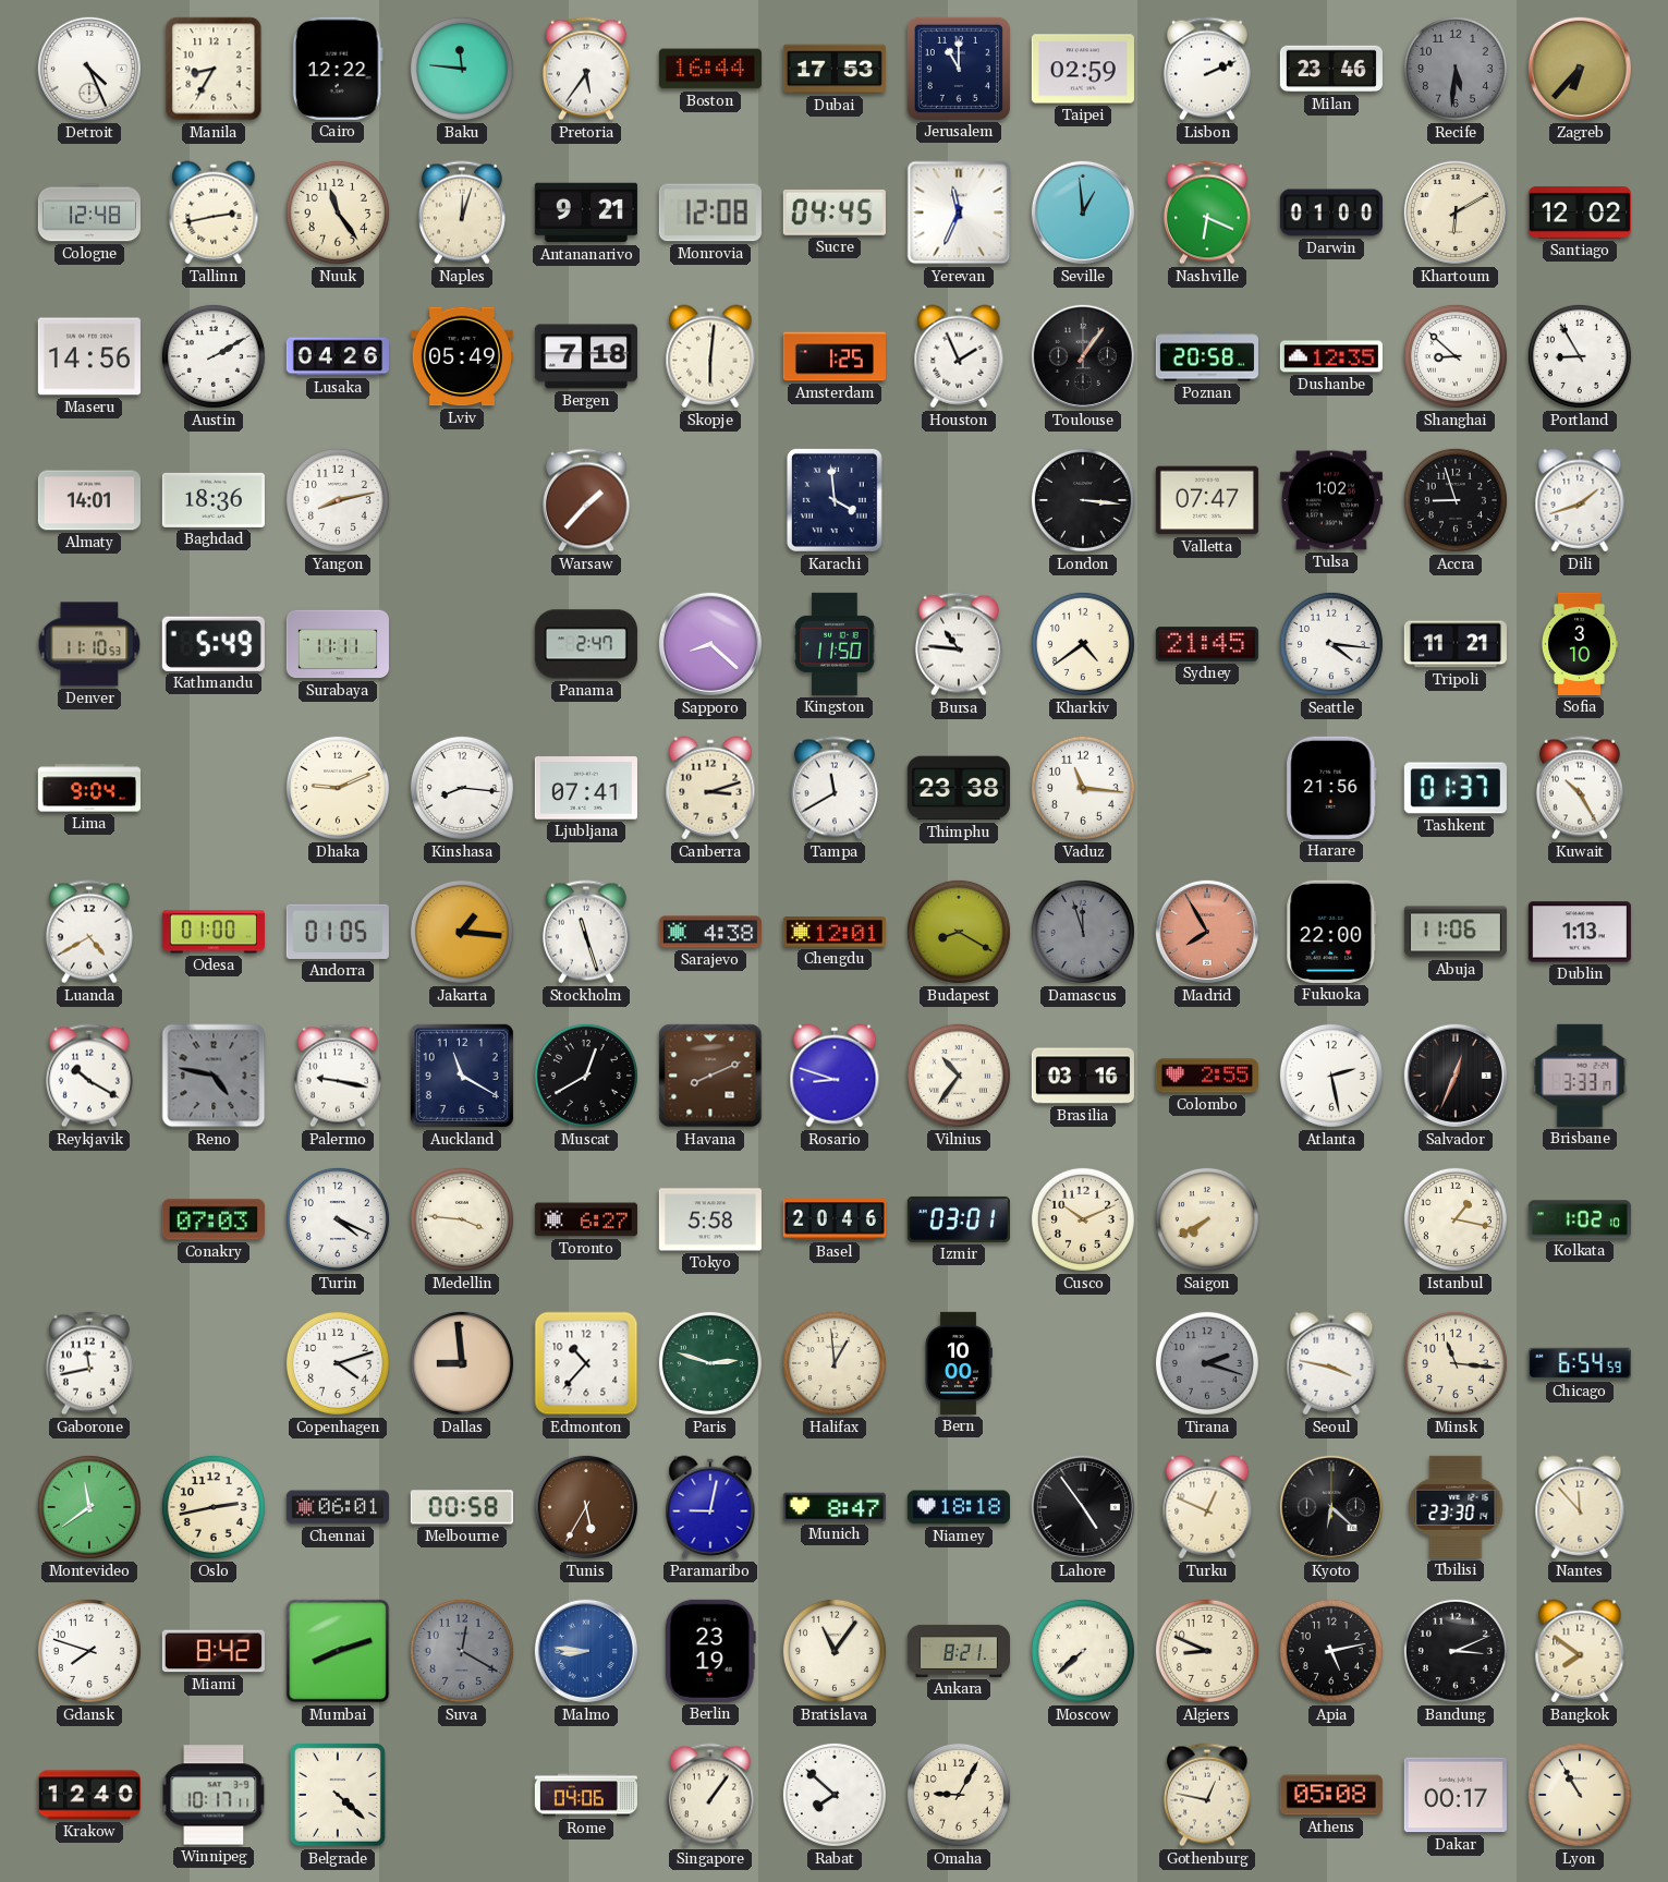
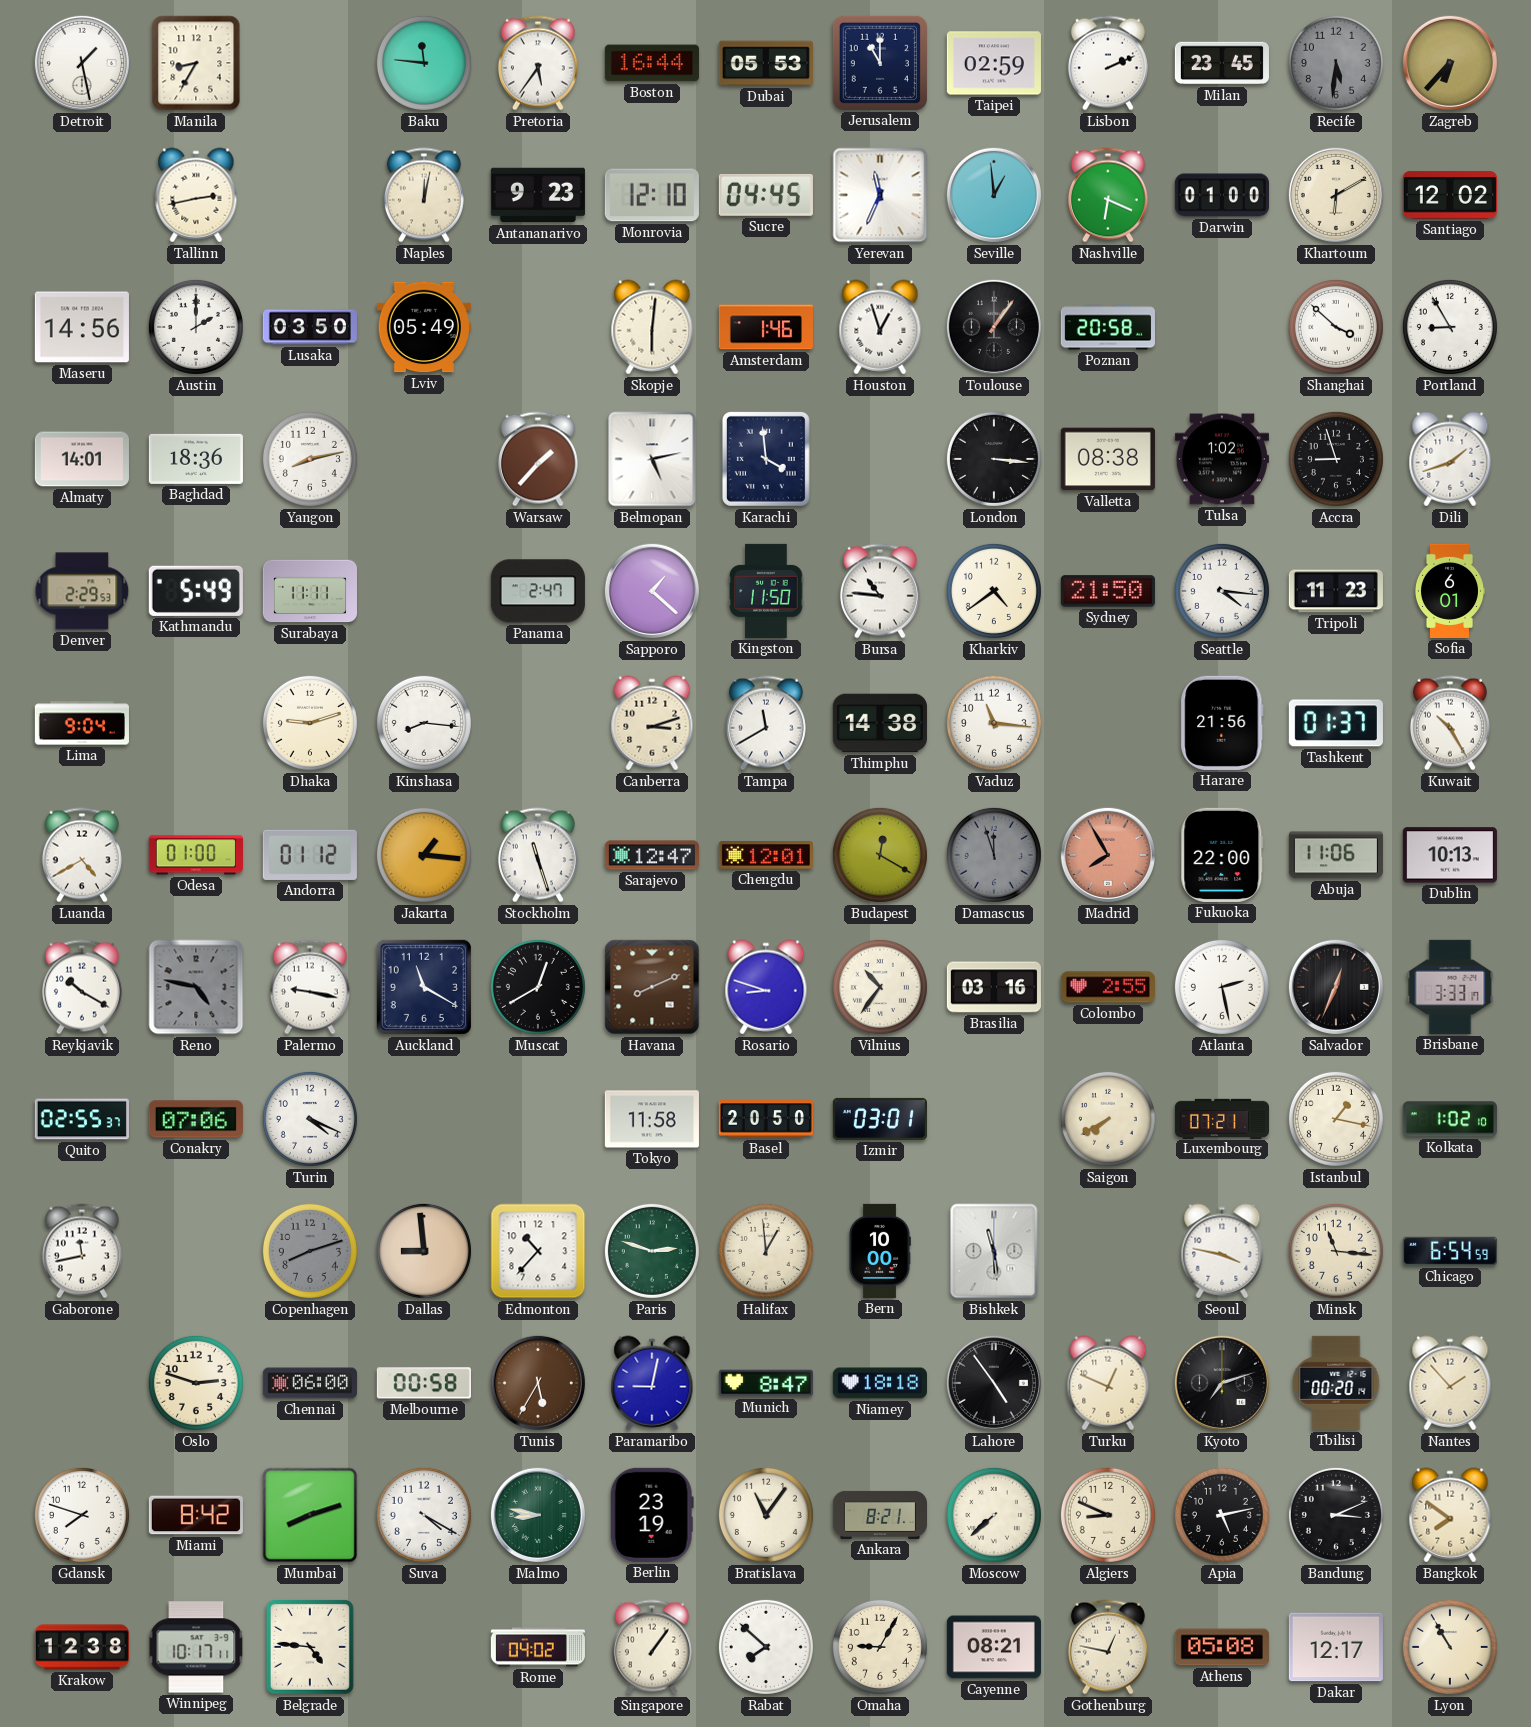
Detroit: 4:26 -> 1:28
Cairo: 12:22 -> none
Dubai: 17:53 -> 05:53
Milan: 23:46 -> 23:45
Cologne: 12:48 -> none
Nuuk: 11:24 -> none
Naples: 12:03 -> 12:02
Antananarivo: 9:21 -> 9:23
Monrovia: 12:08 -> 12:10
Austin: 2:10 -> 2:00
Lusaka: 04:26 -> 03:50
Bergen: 7:18 -> none
Amsterdam: 1:25 -> 1:46
Houston: 1:56 -> 12:57
Dushanbe: 12:35 -> none
Shanghai: 8:52 -> 3:52
Belmopan: none -> 5:13
Valletta: 07:47 -> 08:38
Denver: 11:10 -> 2:29
Sapporo: 8:22 -> 1:22
Sydney: 21:45 -> 21:50
Tripoli: 11:21 -> 11:23
Sofia: 3:10 -> 6:01
Dhaka: 9:11 -> 9:12
Ljubljana: 07:41 -> none
Thimphu: 23:38 -> 14:38
Andorra: 01:05 -> 01:12
Sarajevo: 4:38 -> 12:47
Budapest: 8:20 -> 12:20
Dublin: 1:13 -> 10:13
Quito: none -> 02:55
Conakry: 07:03 -> 07:06
Medellin: 3:46 -> none
Toronto: 6:27 -> none
Tokyo: 5:58 -> 11:58
Basel: 20:46 -> 20:50
Cusco: 10:11 -> none
Luxembourg: none -> 07:21
Copenhagen: 4:12 -> 8:12
Copenhagen dial: white -> grey
Bishkek: none -> 11:29
Tirana: 2:18 -> none
Montevideo: 11:39 -> none
Oslo: 2:43 -> 2:48
Chennai: 06:01 -> 06:00
Kyoto: 6:22 -> 7:12
Tbilisi: 23:30 -> 00:20
Nantes: 11:53 -> 1:53
Suva: 12:20 -> 4:20
Suva dial: grey -> white
Malmo: 8:46 -> 8:47
Malmo dial: blue -> green
Krakow: 12:40 -> 12:38
Belgrade: 4:22 -> 4:46
Rome: 04:06 -> 04:02
Cayenne: none -> 08:21
Dakar: 00:17 -> 12:17
